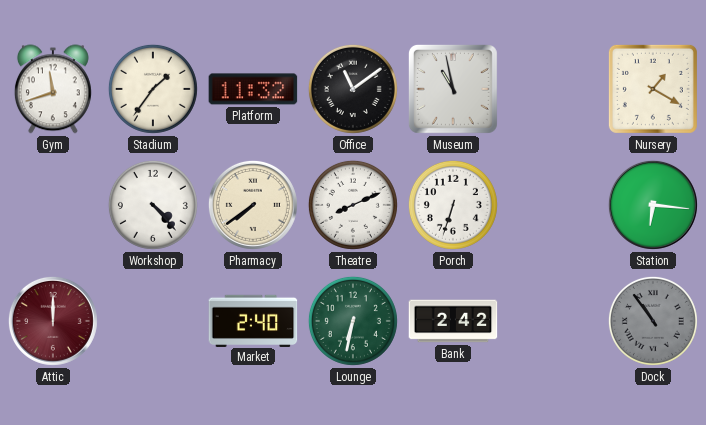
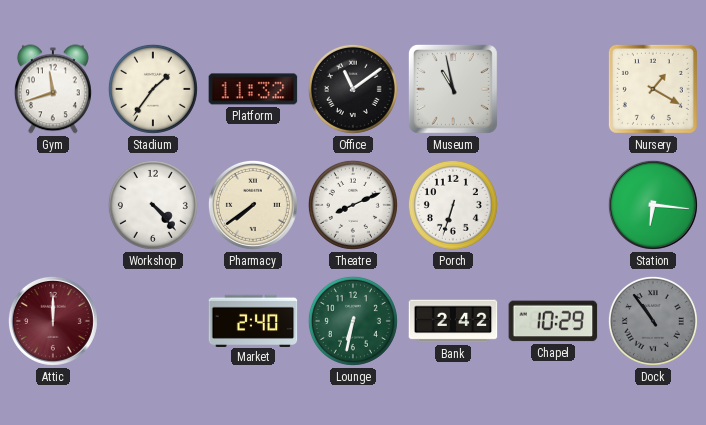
Chapel: none -> 10:29
